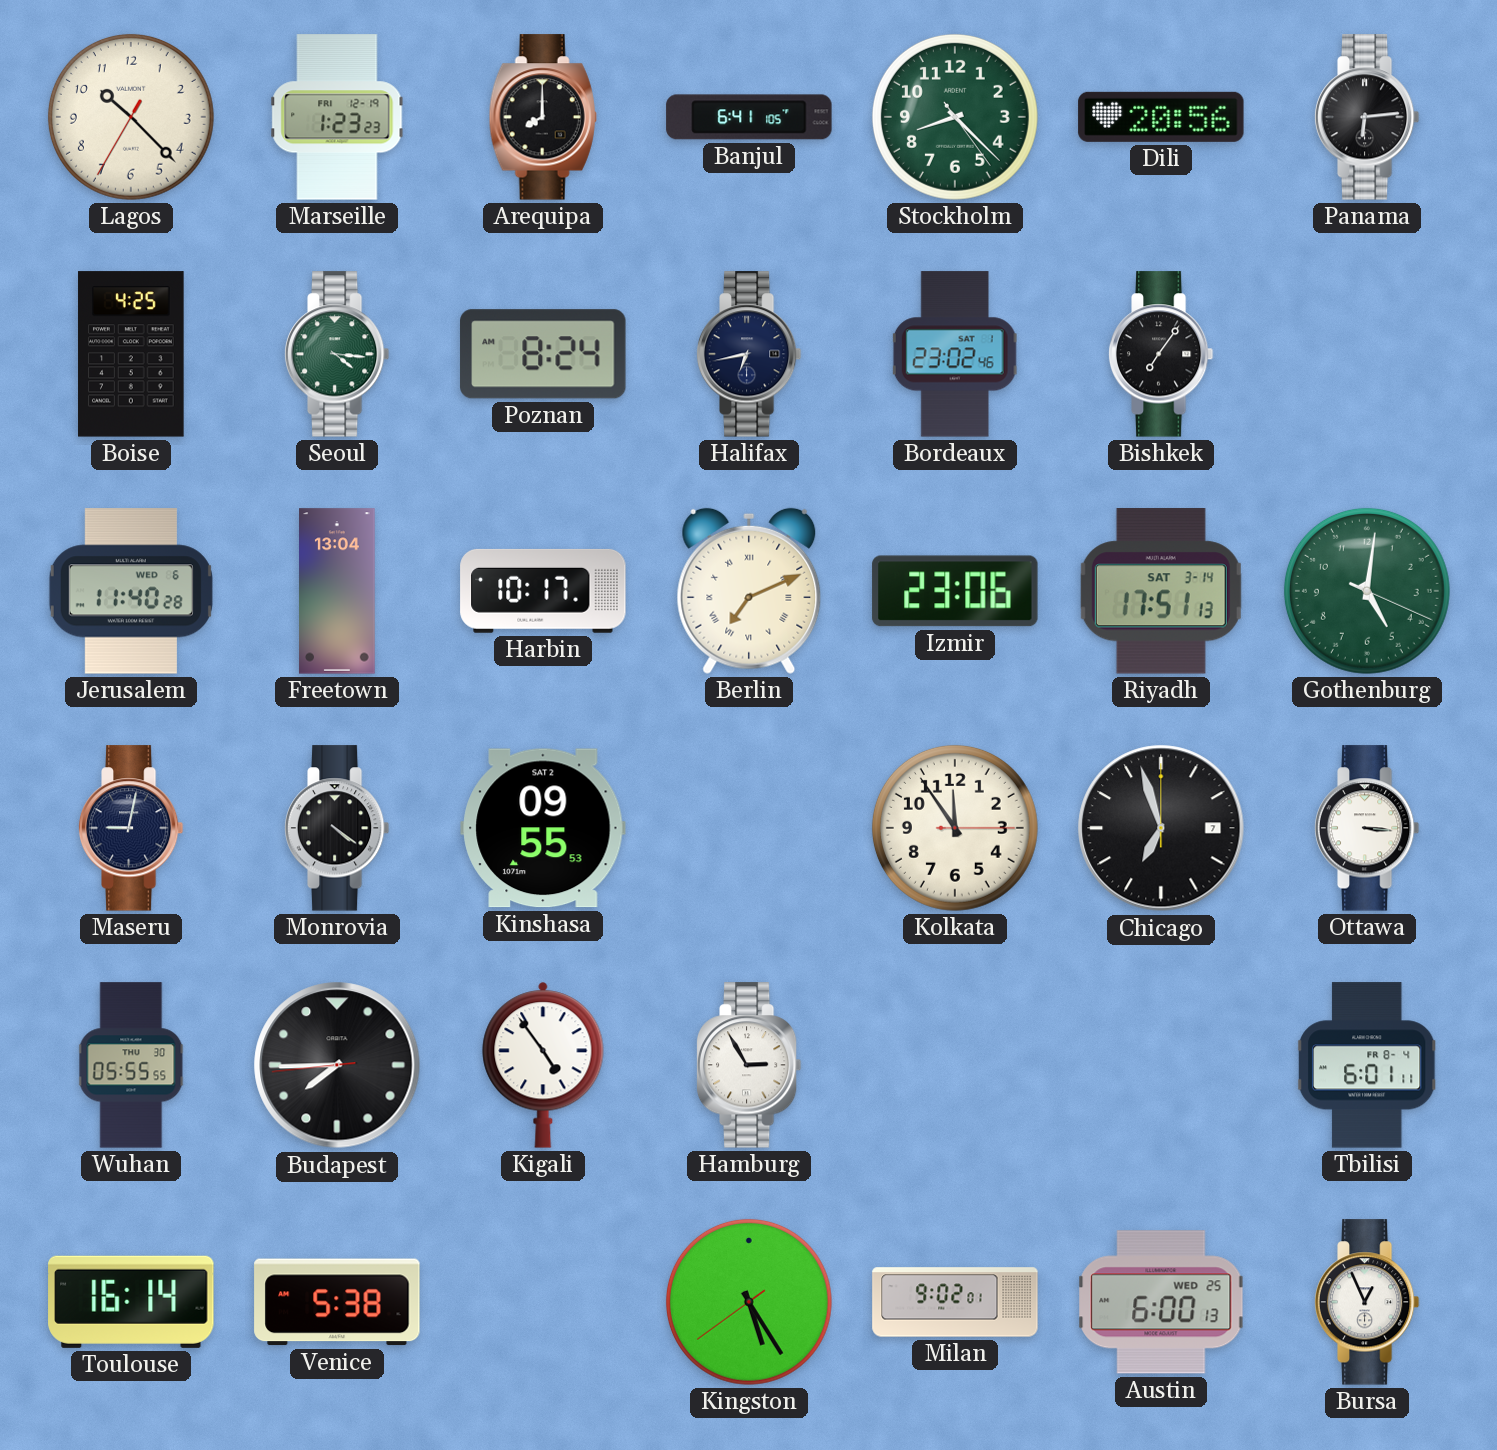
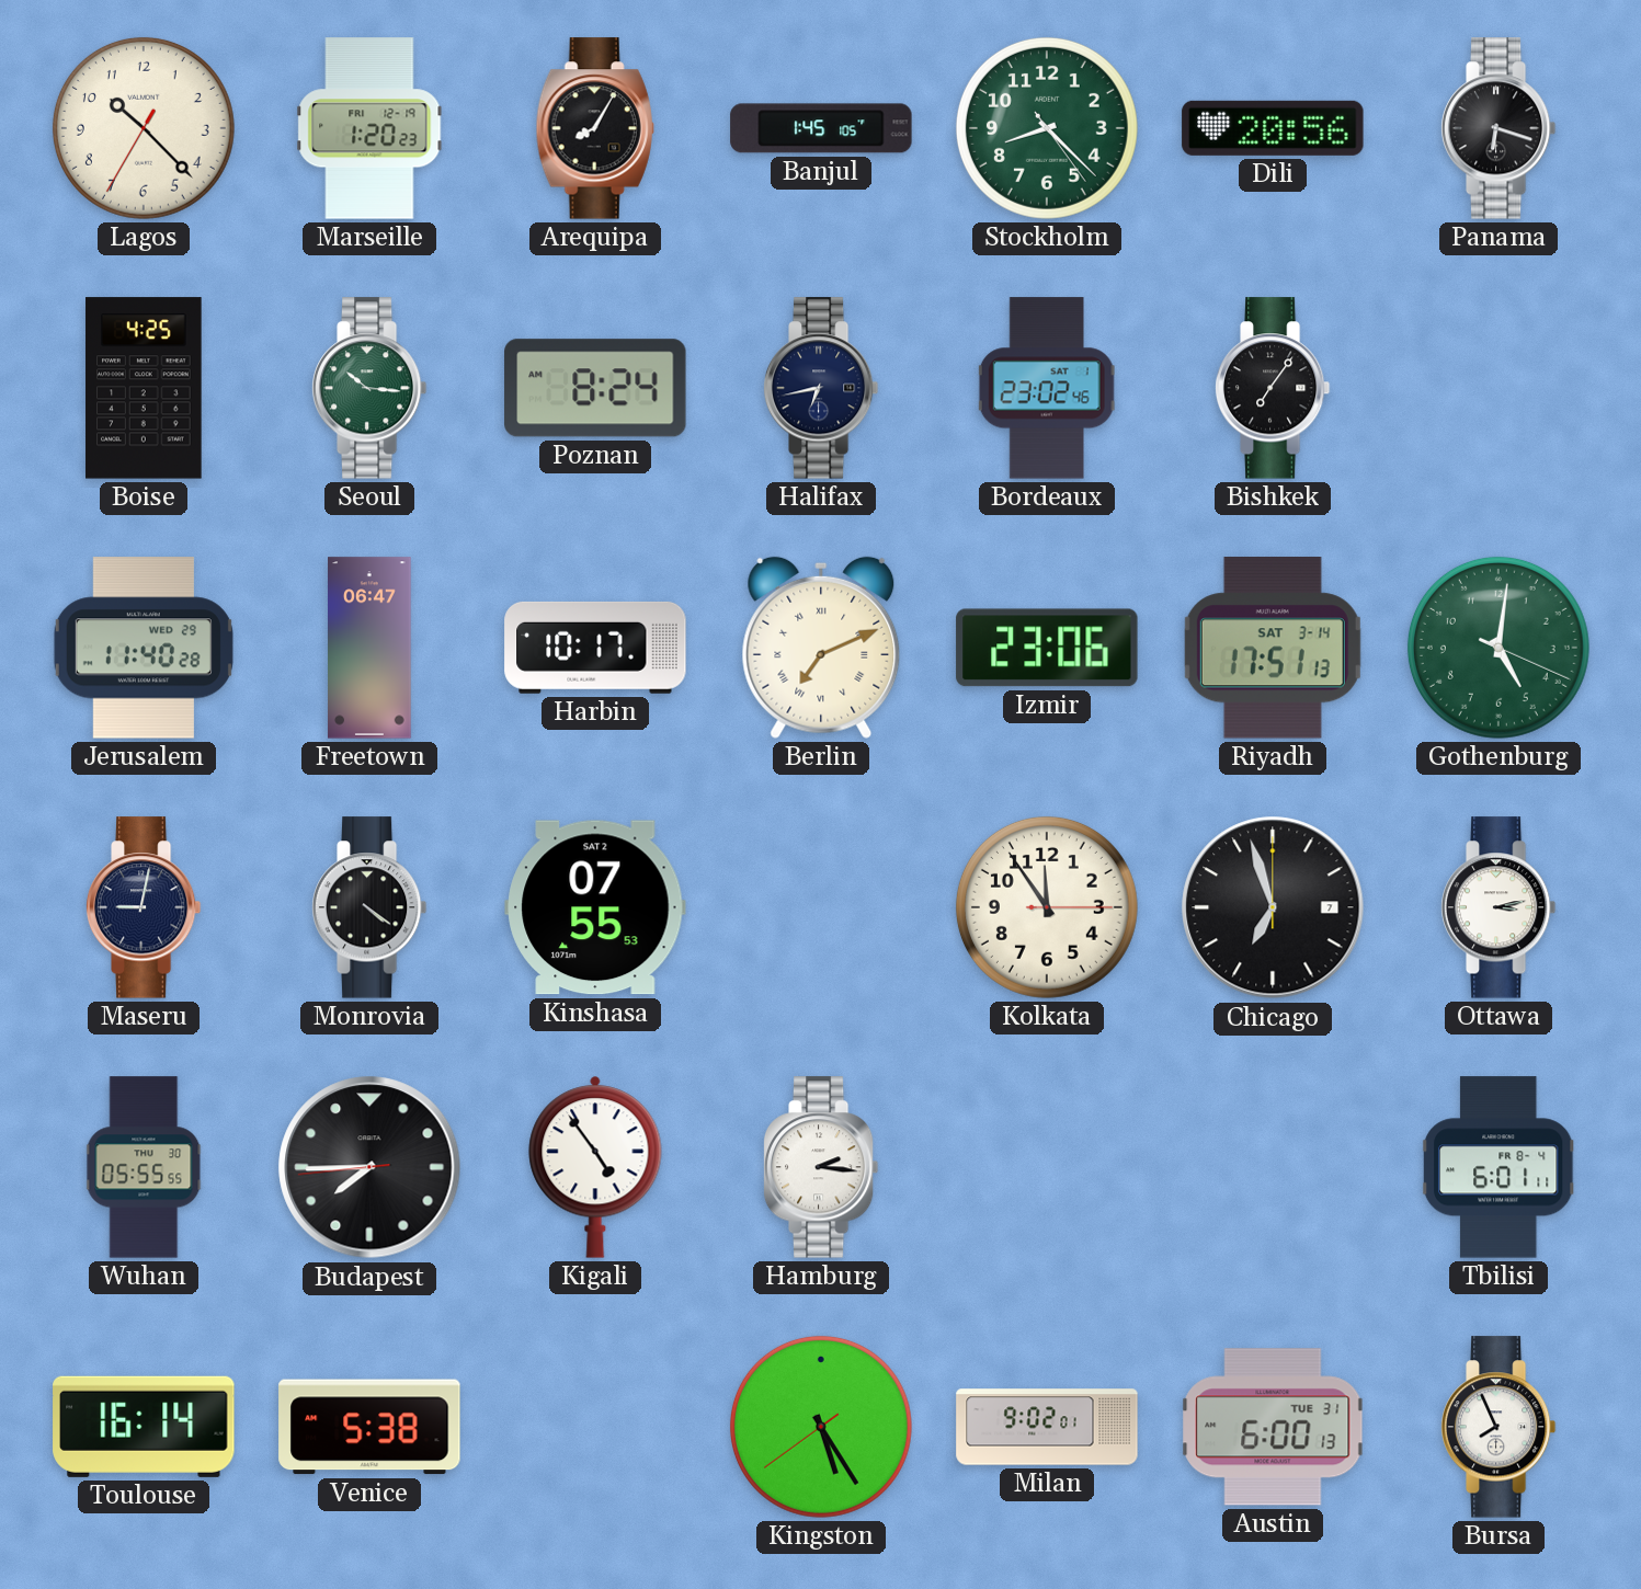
Marseille: 1:23 -> 1:20
Arequipa: 8:00 -> 8:05
Banjul: 6:41 -> 1:45
Panama: 6:14 -> 6:18
Seoul: 4:16 -> 10:16
Jerusalem date: WED 6 -> WED 29
Freetown: 13:04 -> 06:47
Kinshasa: 09:55 -> 07:55
Ottawa: 3:16 -> 3:13
Hamburg: 2:55 -> 2:16
Austin date: WED 25 -> TUE 31
Bursa: 12:56 -> 7:56
